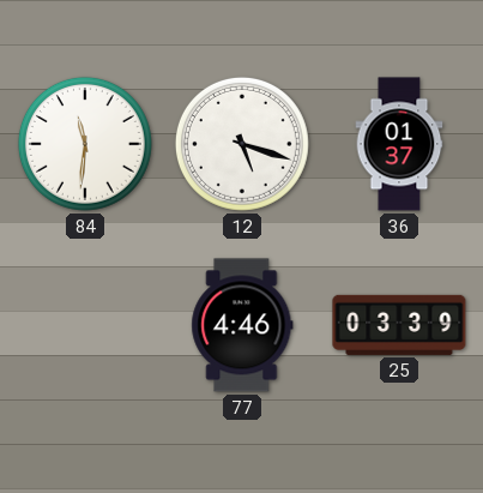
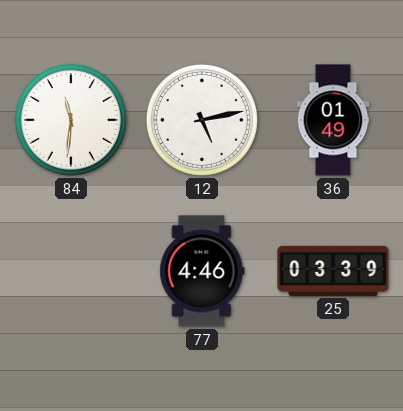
12: 5:18 -> 5:13
36: 01:37 -> 01:49
